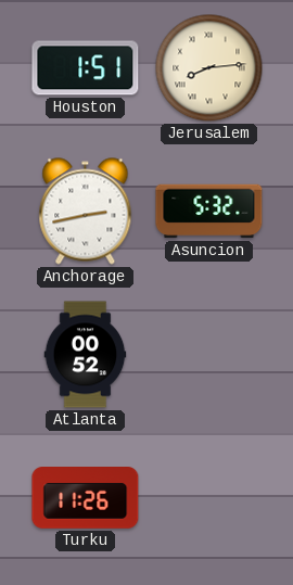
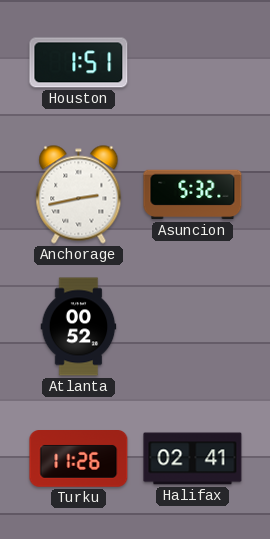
Jerusalem: 8:14 -> none
Halifax: none -> 02:41
